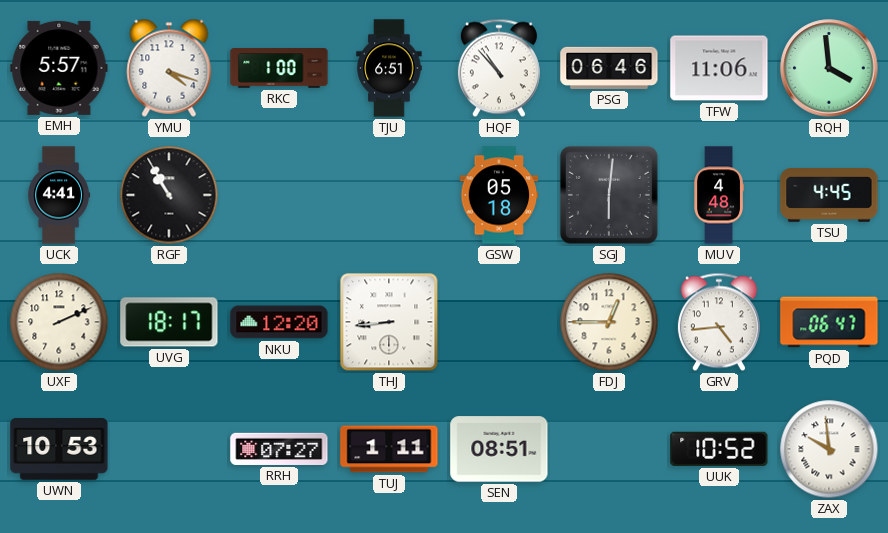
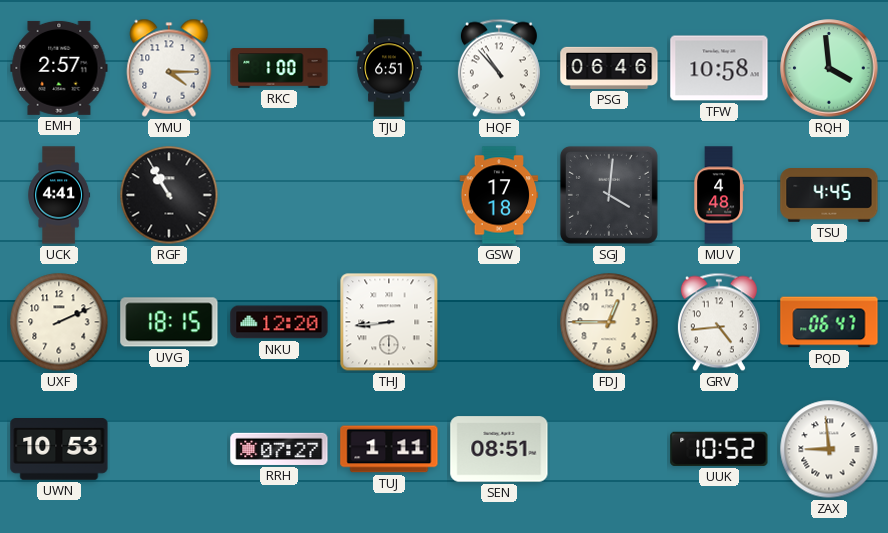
EMH: 5:57 -> 2:57
YMU: 4:18 -> 4:15
TFW: 11:06 -> 10:58
GSW: 05:18 -> 17:18
SGJ: 6:01 -> 4:01
UVG: 18:17 -> 18:15
ZAX: 9:59 -> 8:59
